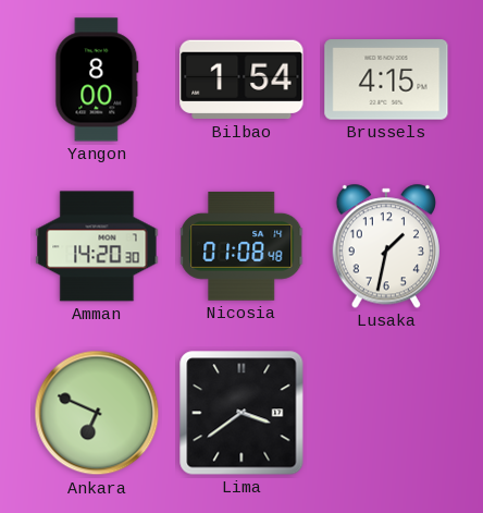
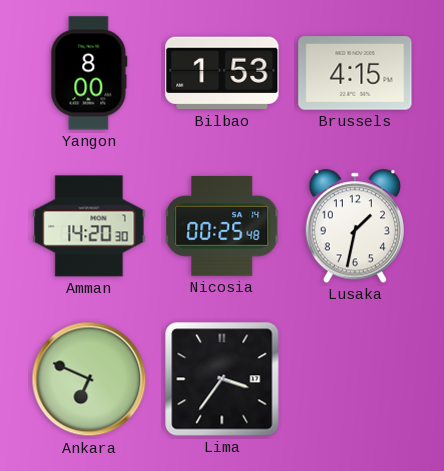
Bilbao: 1:54 -> 1:53
Nicosia: 01:08 -> 00:25
Lima: 3:39 -> 3:36
